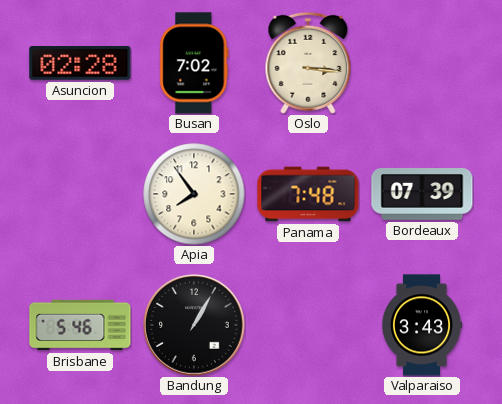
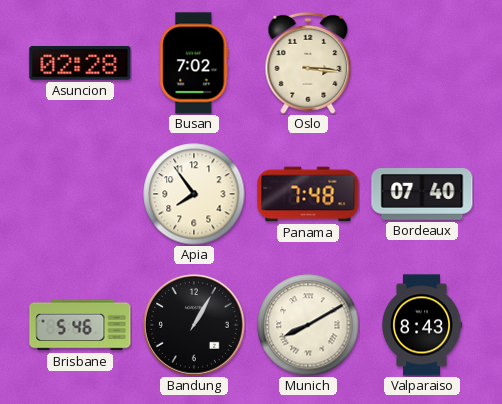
Bordeaux: 07:39 -> 07:40
Munich: none -> 8:10
Valparaiso: 3:43 -> 8:43
